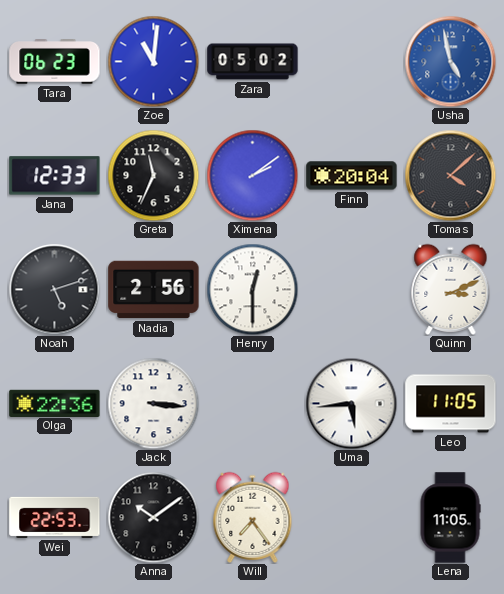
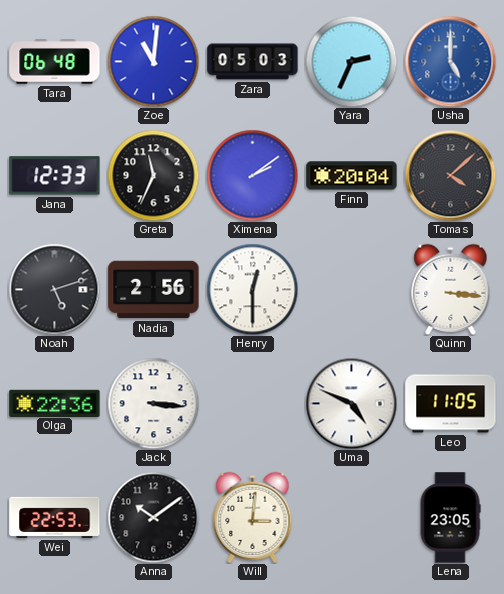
Tara: 06:23 -> 06:48
Zara: 05:02 -> 05:03
Yara: none -> 2:34
Usha: 4:58 -> 5:00
Quinn: 3:11 -> 3:16
Uma: 5:44 -> 4:49
Will: 7:24 -> 3:01
Lena: 11:05 -> 23:05
